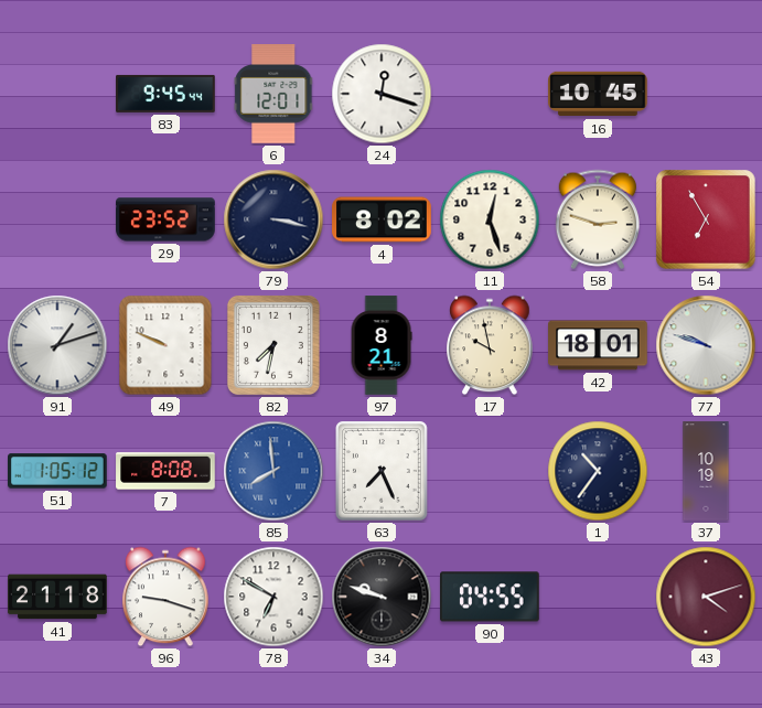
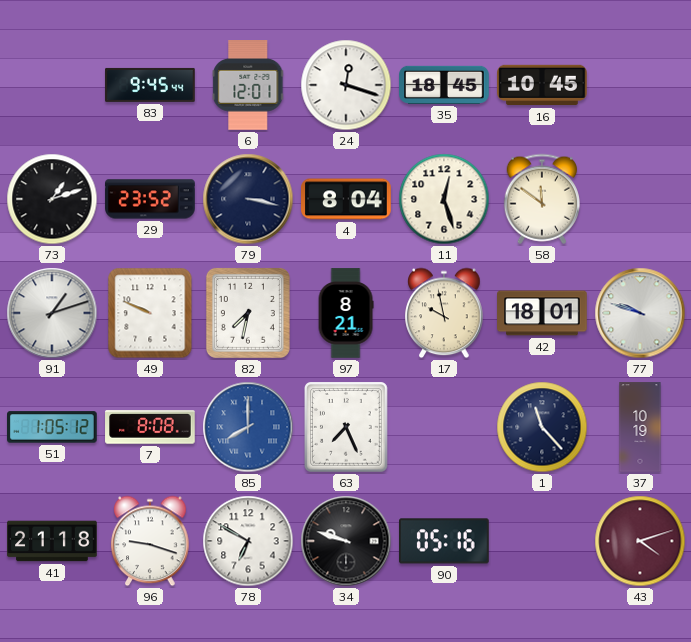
35: none -> 18:45
73: none -> 1:12
4: 8:02 -> 8:04
58: 2:48 -> 11:51
54: 6:55 -> none
85: 7:59 -> 8:00
1: 10:36 -> 11:23
90: 04:55 -> 05:16
